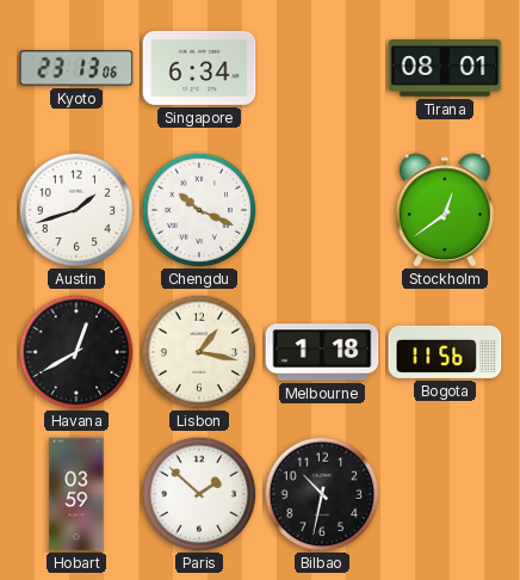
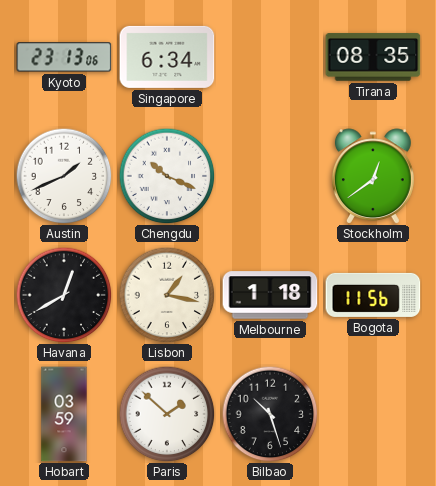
Tirana: 08:01 -> 08:35
Austin: 1:42 -> 1:41
Bilbao: 10:32 -> 10:27
